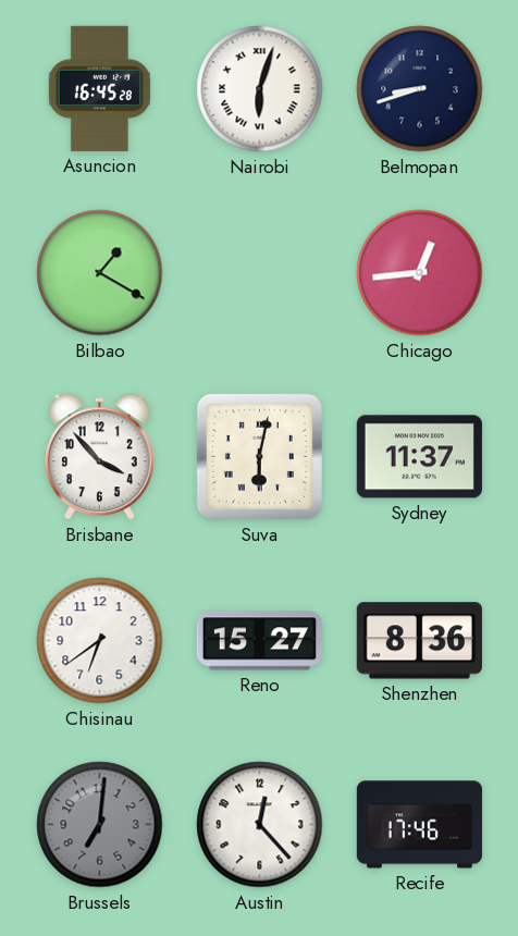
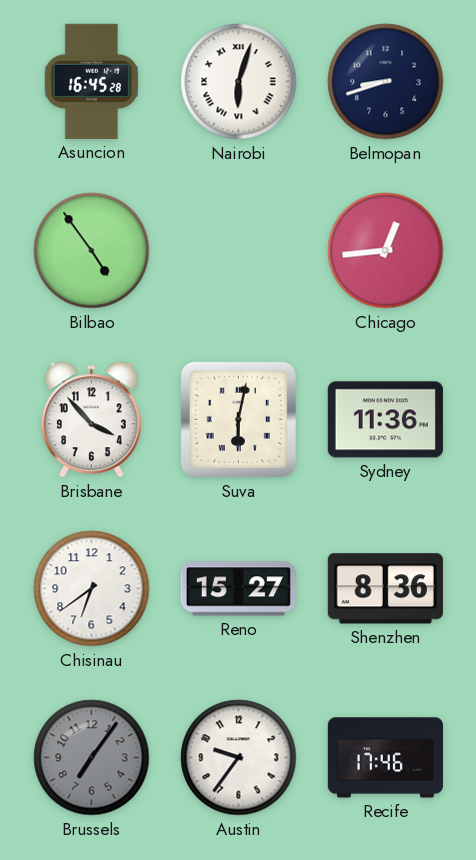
Bilbao: 1:20 -> 4:54
Sydney: 11:37 -> 11:36
Brussels: 7:01 -> 7:06
Austin: 12:23 -> 9:36
